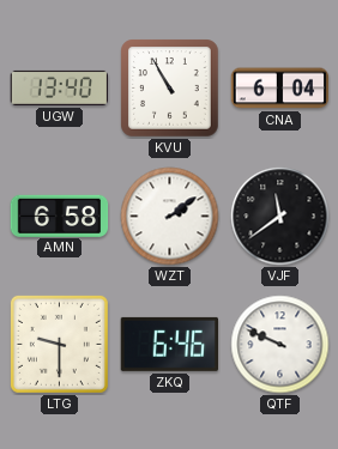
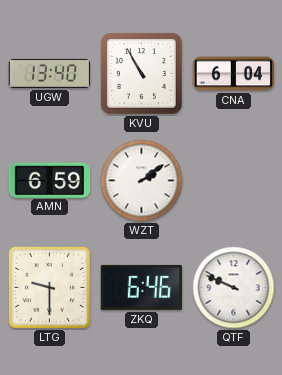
AMN: 6:58 -> 6:59
VJF: 11:39 -> none
